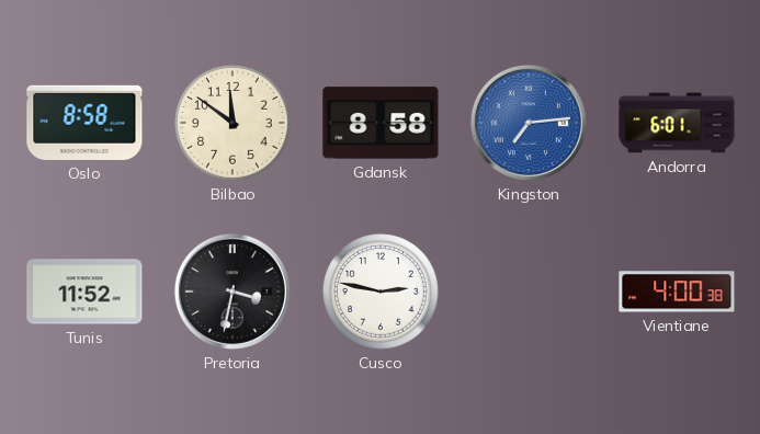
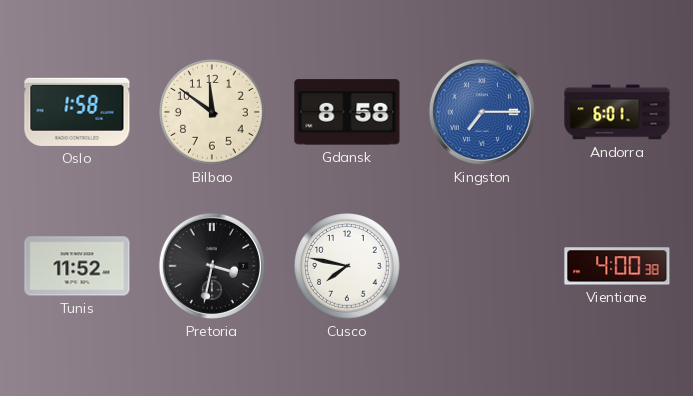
Oslo: 8:58 -> 1:58
Kingston: 7:14 -> 7:15
Cusco: 2:47 -> 7:47
